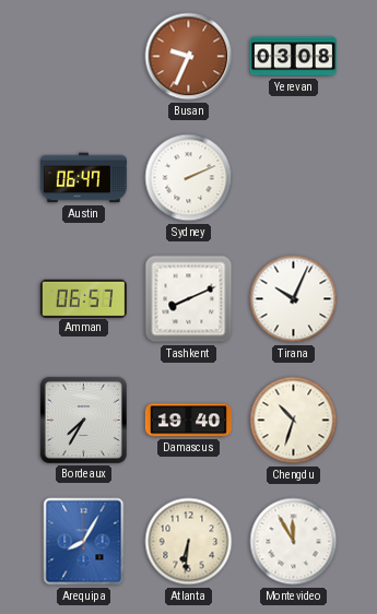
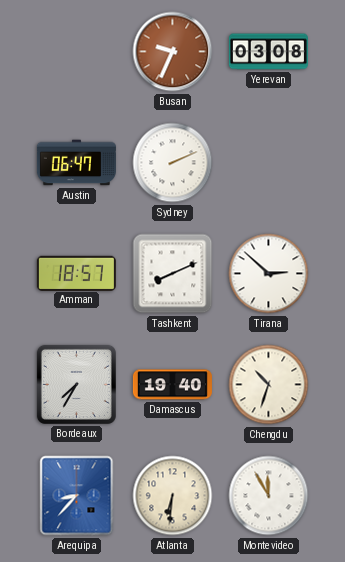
Amman: 06:57 -> 18:57
Tirana: 10:04 -> 2:52
Arequipa: 8:05 -> 8:37
